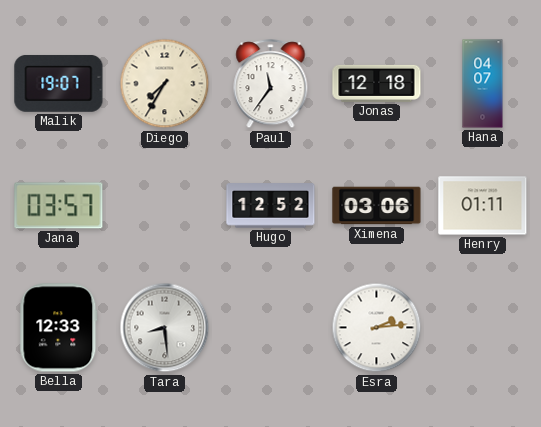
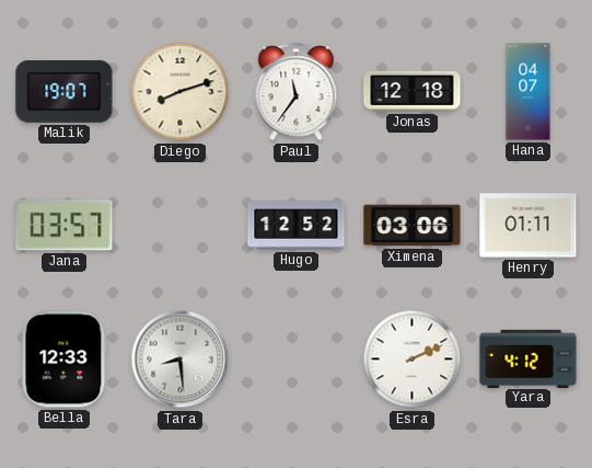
Diego: 7:35 -> 8:12
Esra: 2:14 -> 2:11
Yara: none -> 4:12
